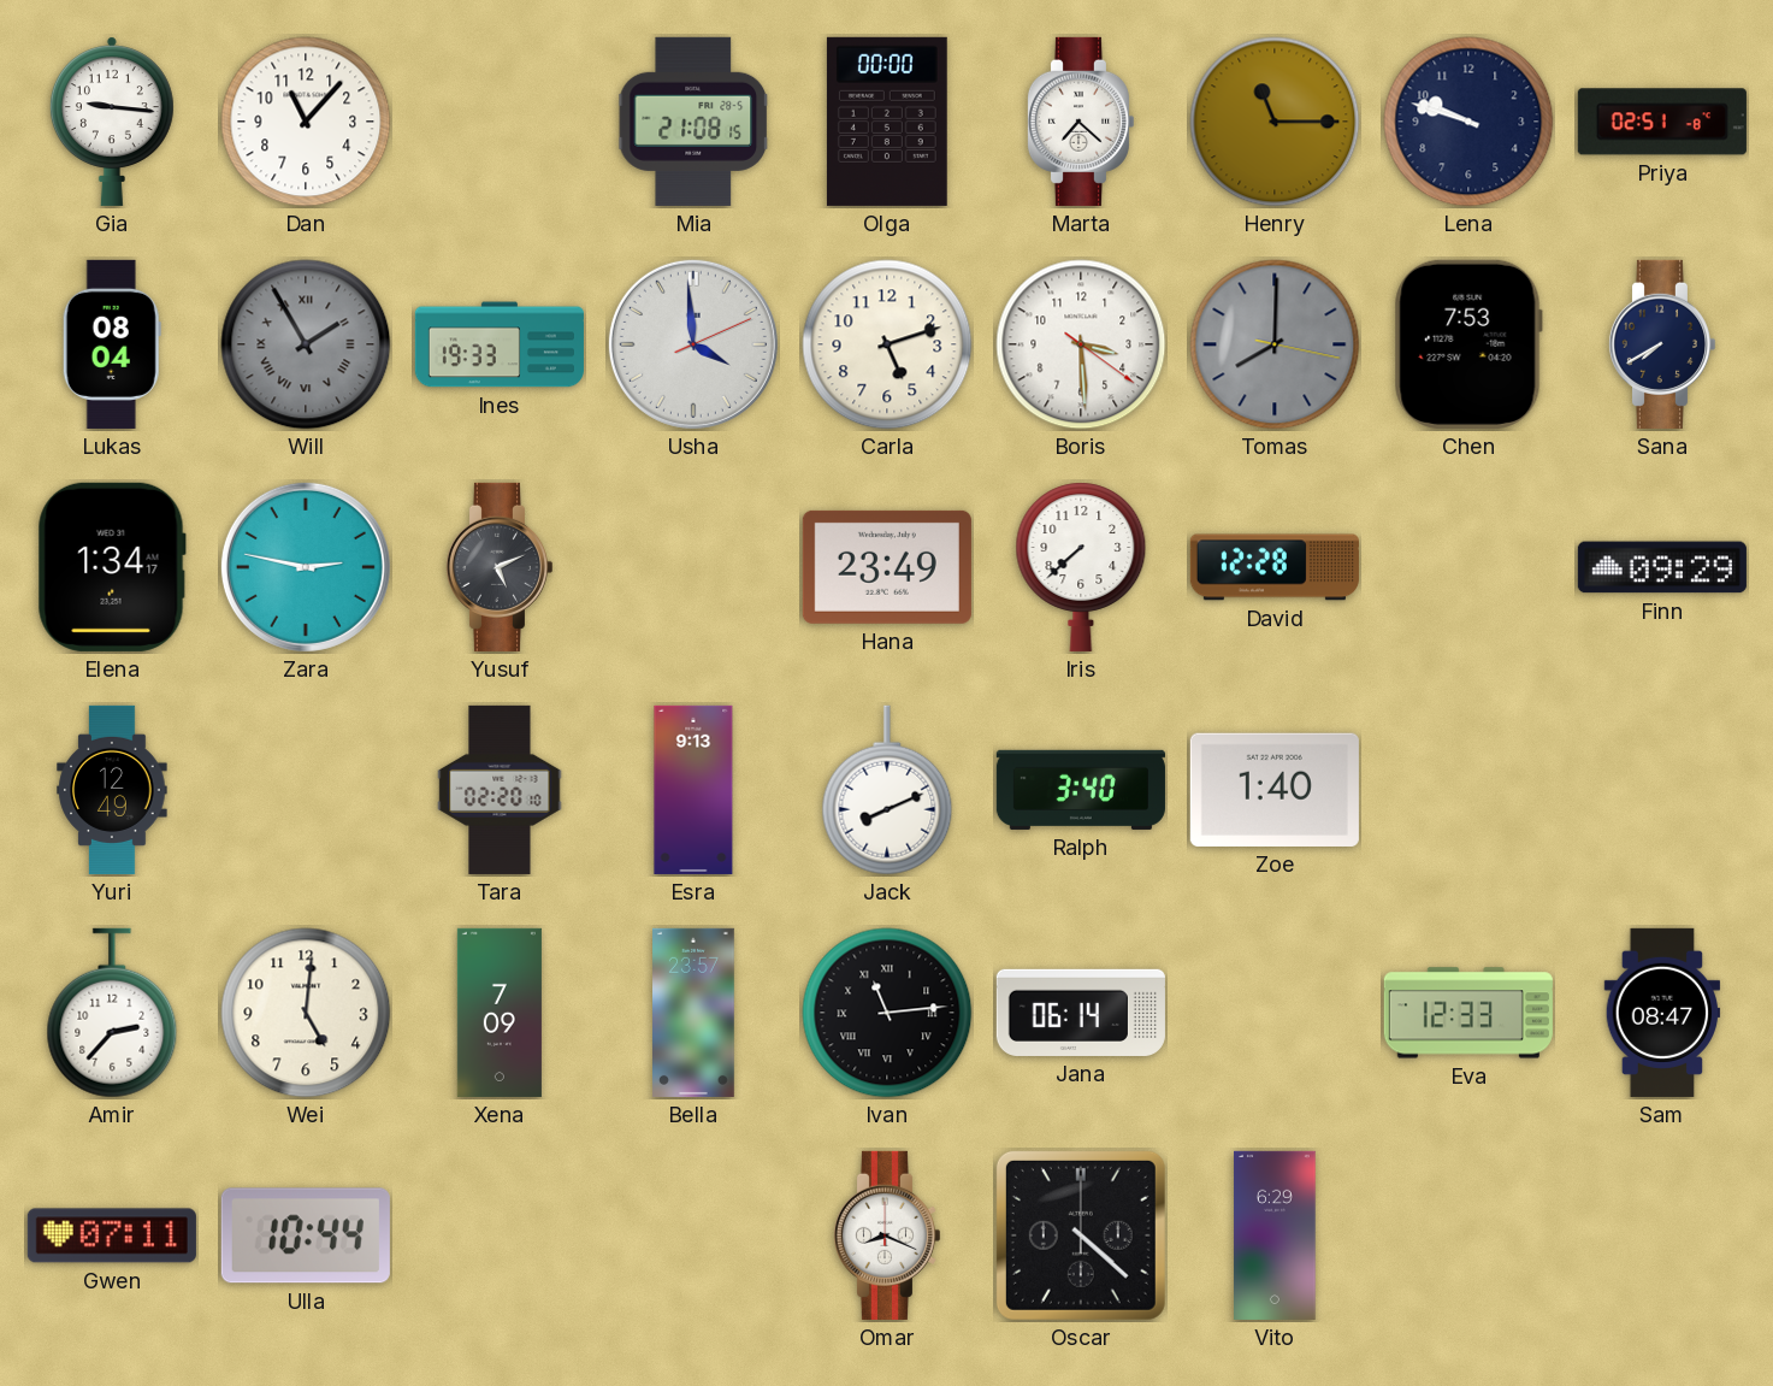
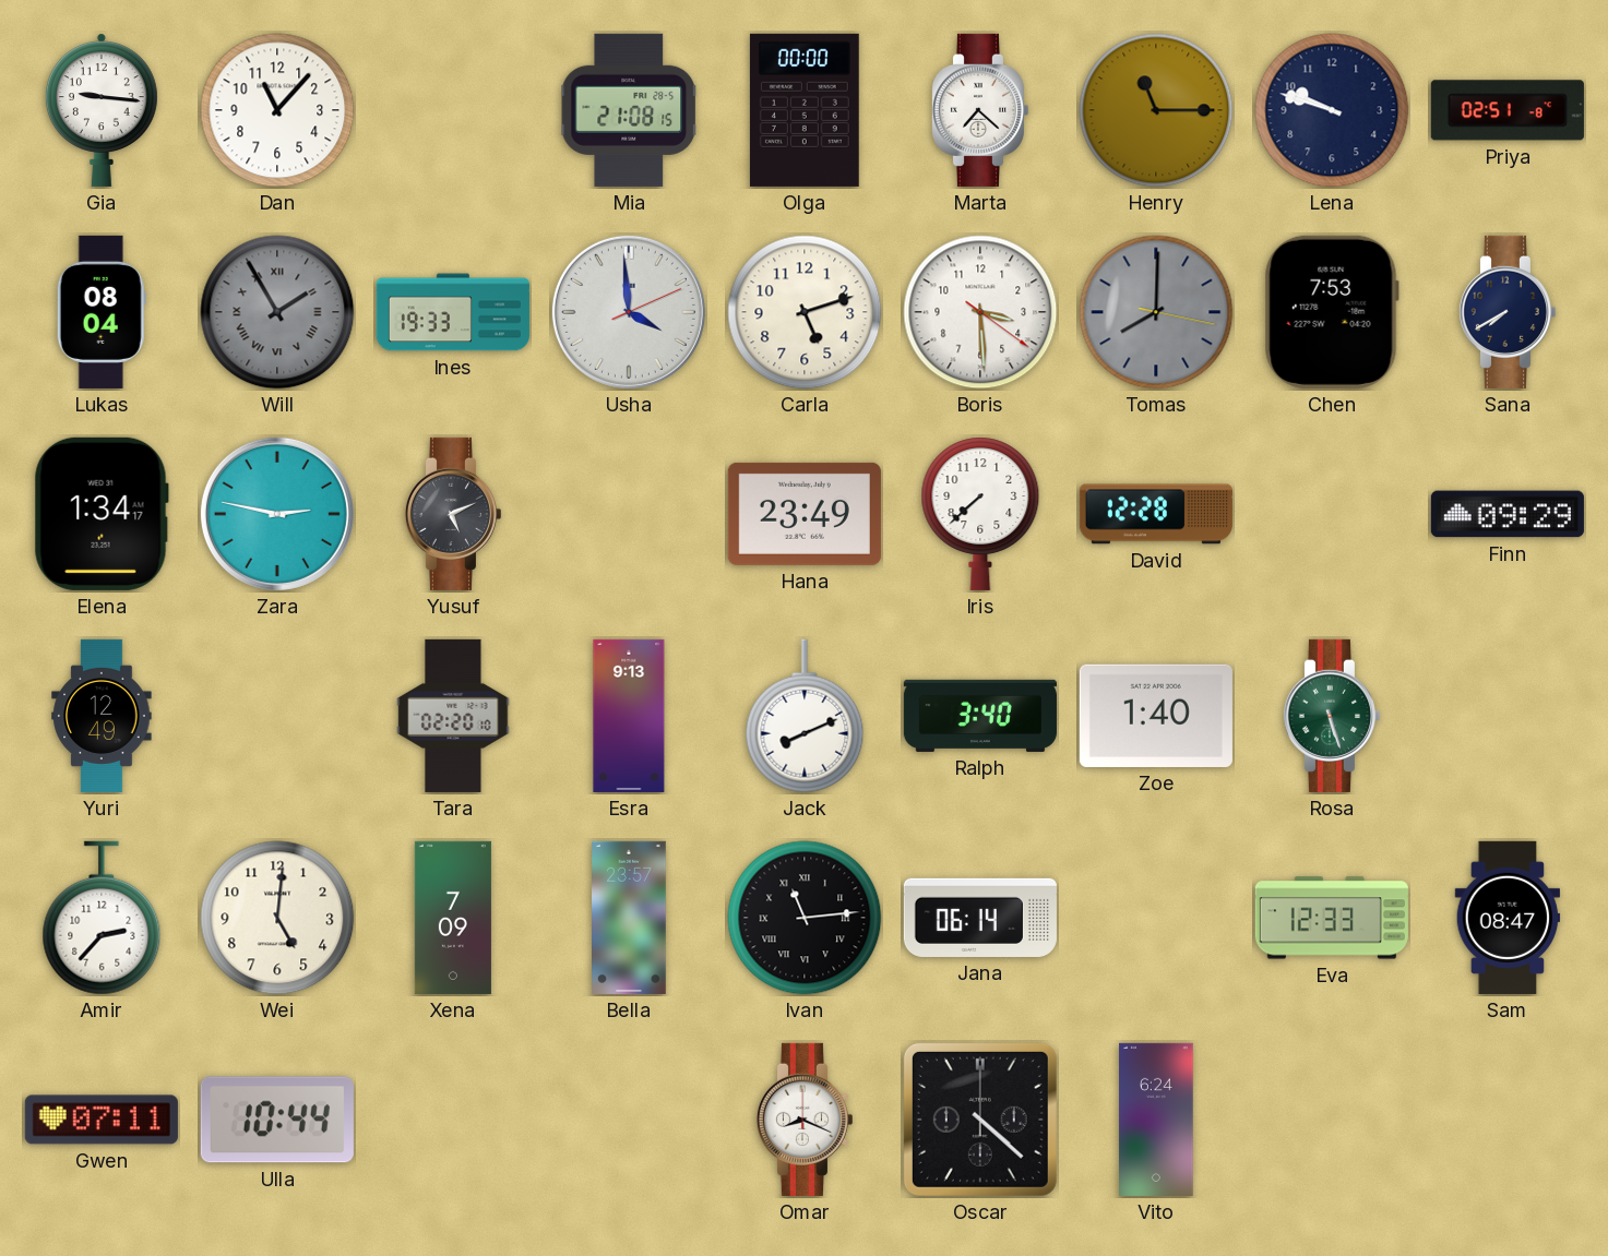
Rosa: none -> 5:27
Vito: 6:29 -> 6:24
